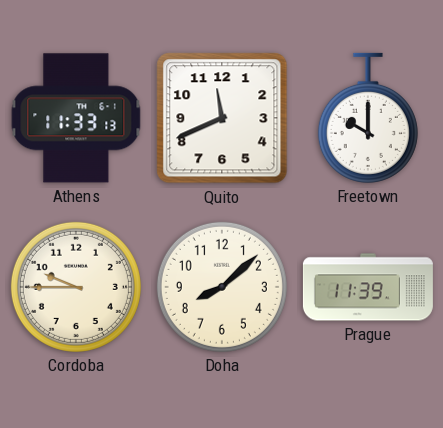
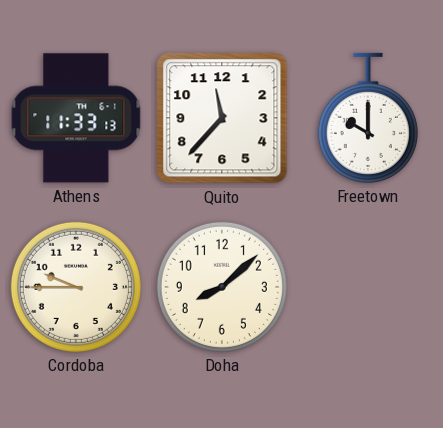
Quito: 11:41 -> 11:37
Prague: 11:39 -> none
